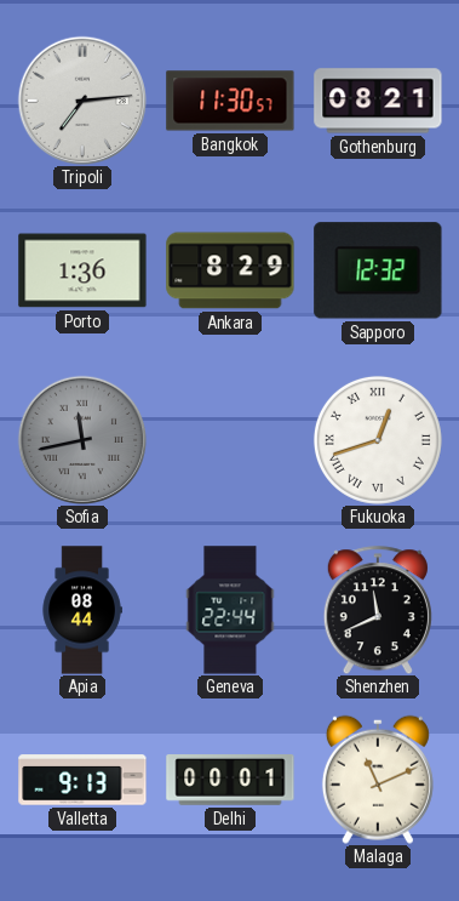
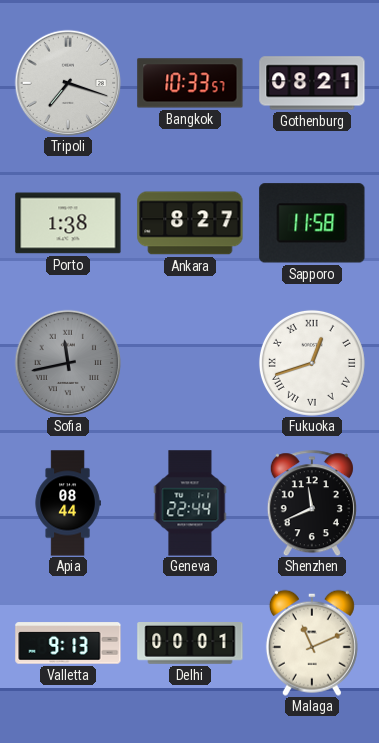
Tripoli: 7:14 -> 7:18
Bangkok: 11:30 -> 10:33
Porto: 1:36 -> 1:38
Ankara: 8:29 -> 8:27
Sapporo: 12:32 -> 11:58
